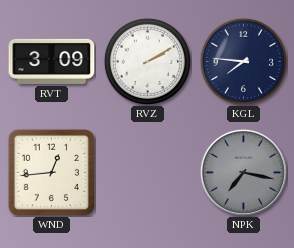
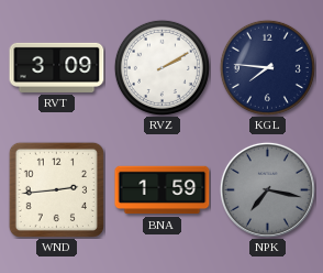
WND: 12:44 -> 2:44
BNA: none -> 1:59
